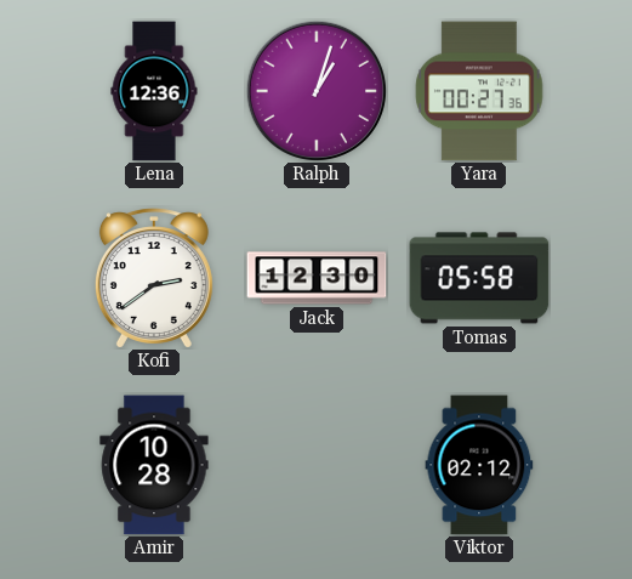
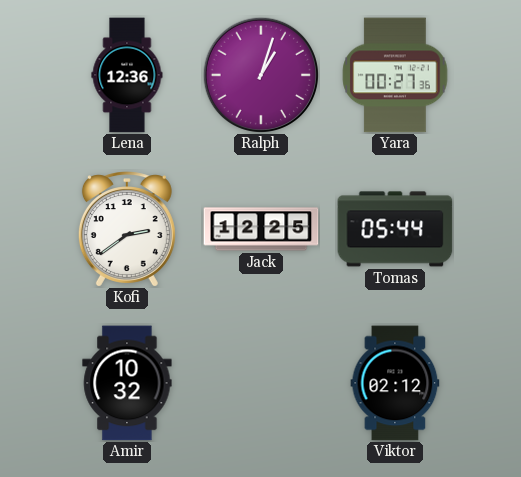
Jack: 12:30 -> 12:25
Tomas: 05:58 -> 05:44
Amir: 10:28 -> 10:32
